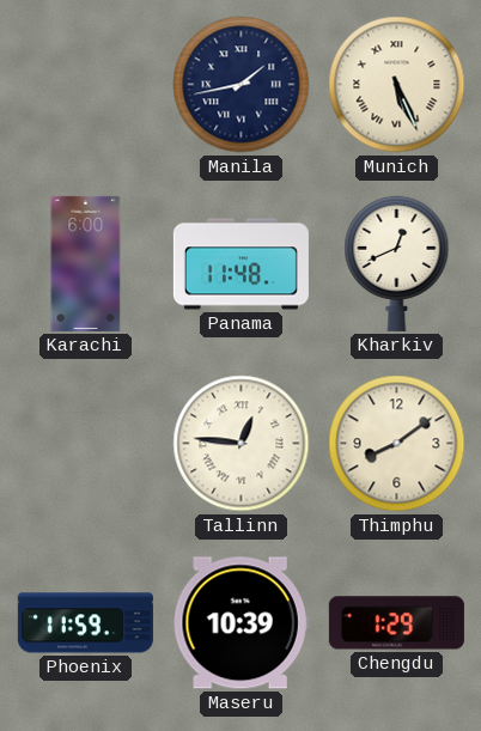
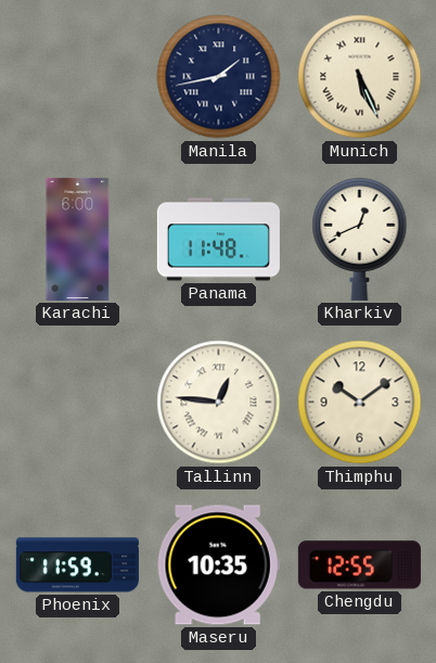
Thimphu: 8:09 -> 10:09
Maseru: 10:39 -> 10:35
Chengdu: 1:29 -> 12:55
